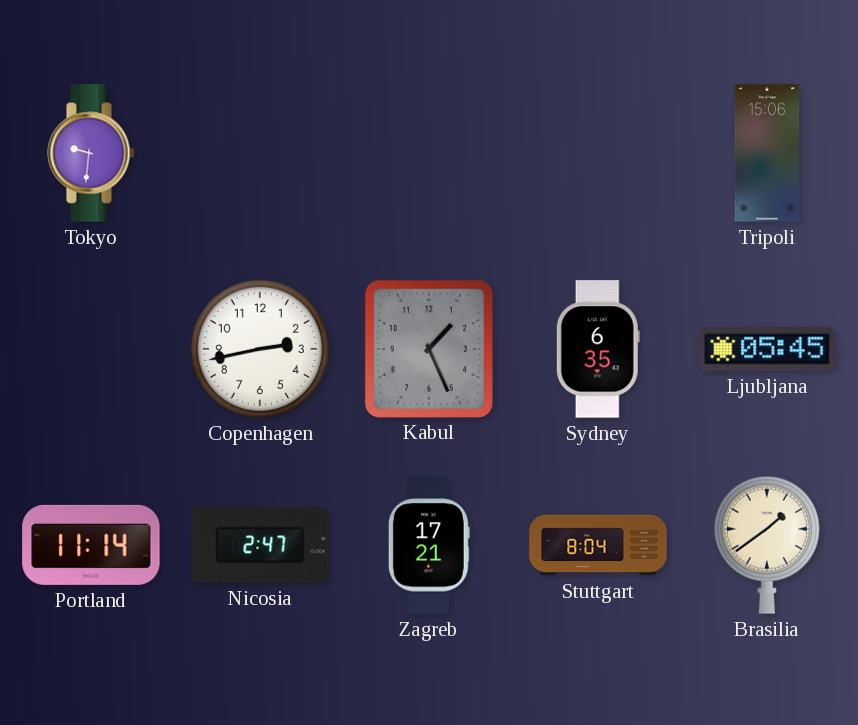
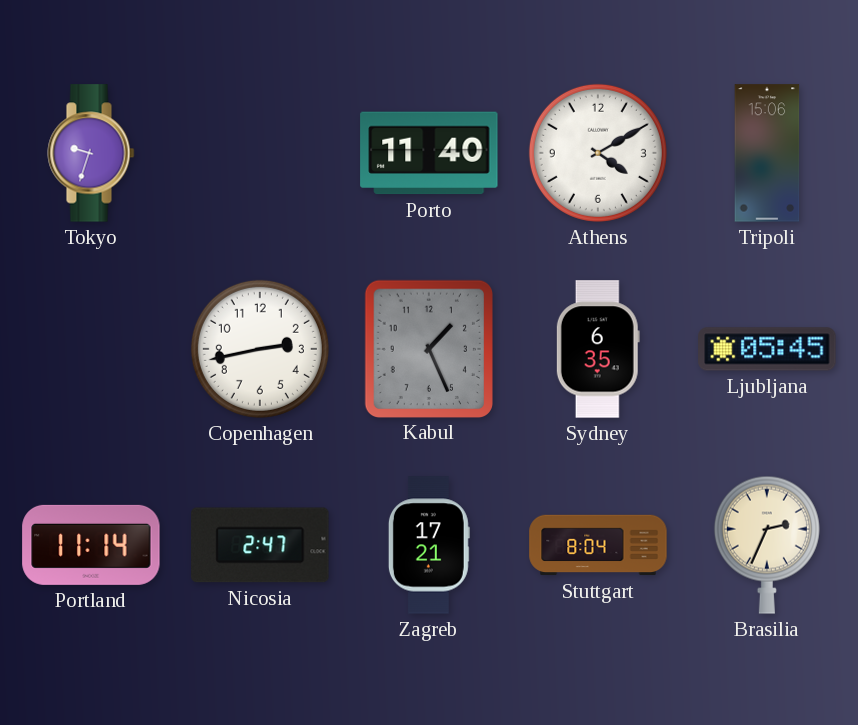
Tokyo: 9:31 -> 9:33
Porto: none -> 11:40
Athens: none -> 4:10
Brasilia: 1:39 -> 2:34
